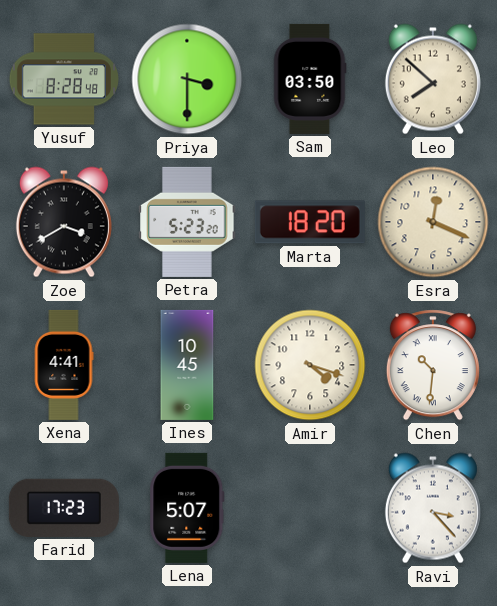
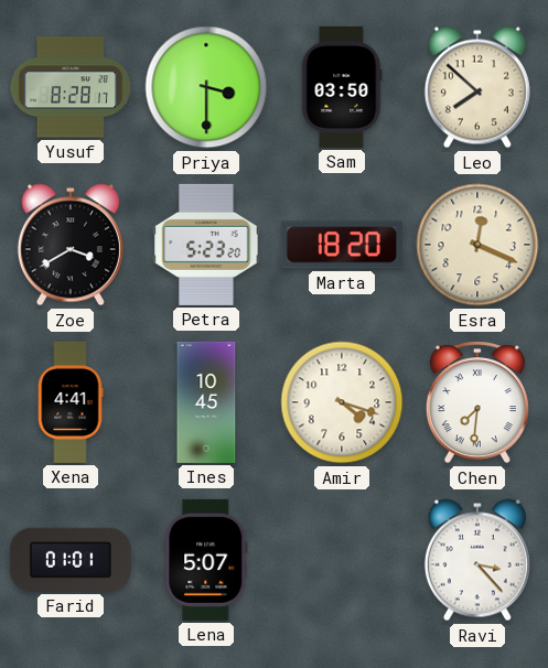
Yusuf: 8:28:48 -> 8:28:17
Chen: 10:31 -> 7:31
Farid: 17:23 -> 01:01
